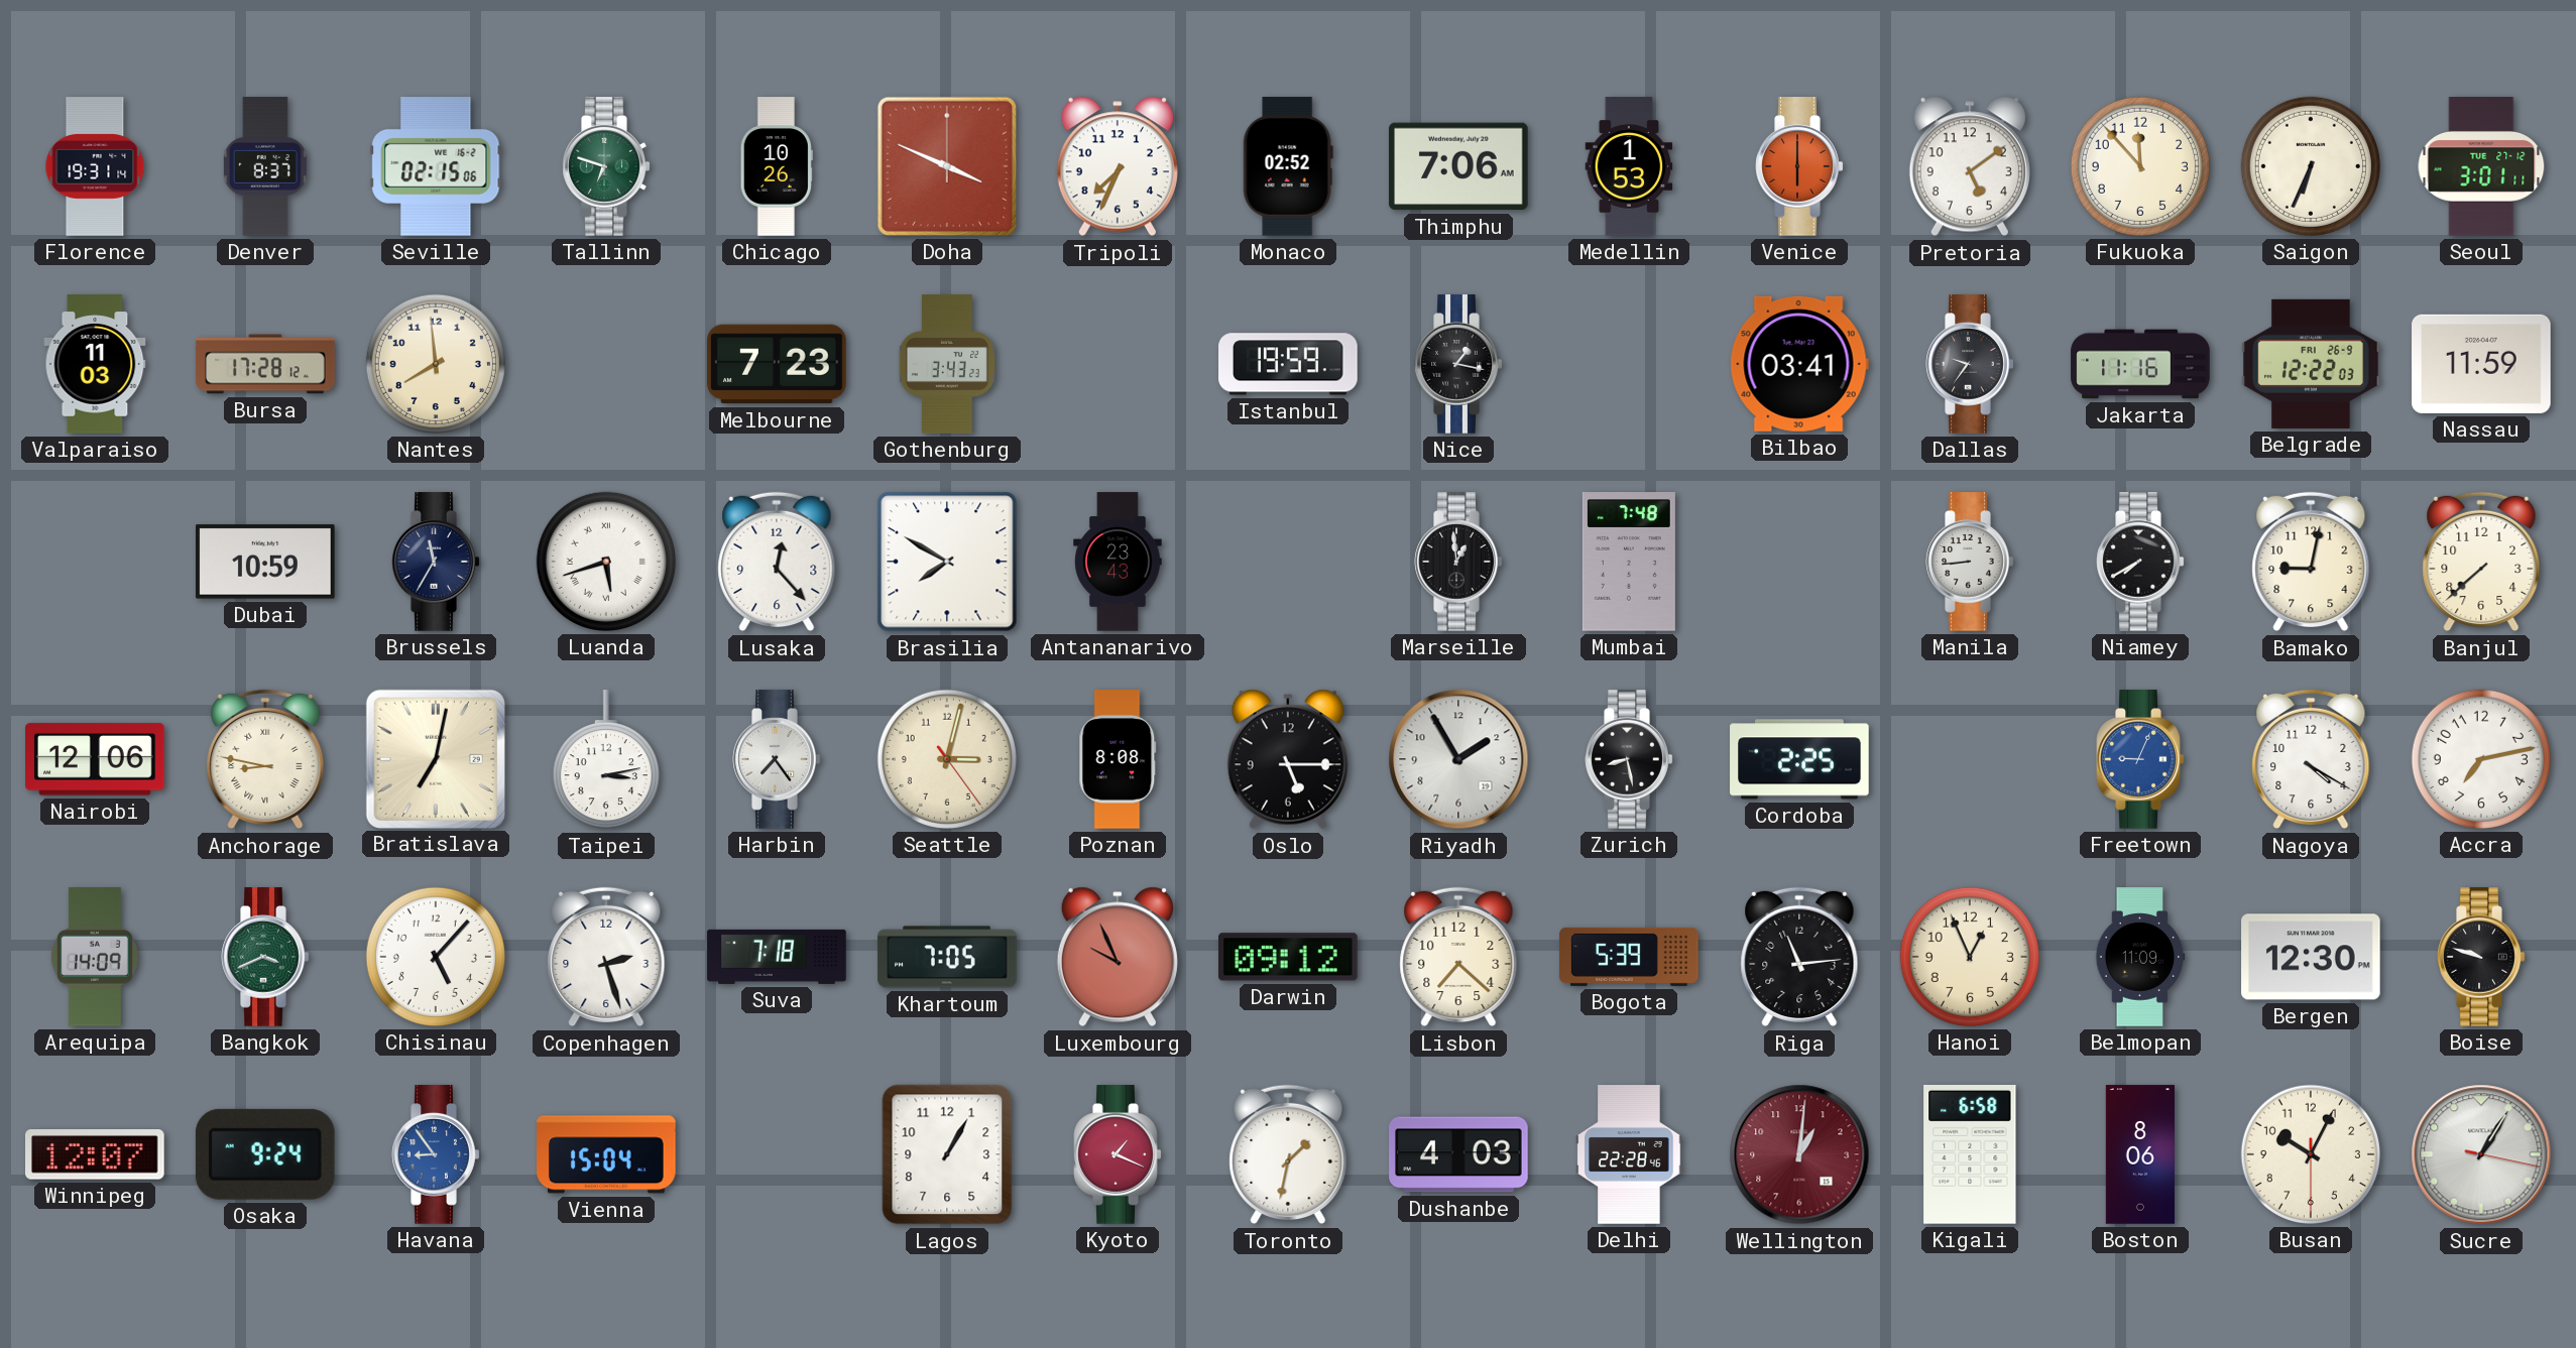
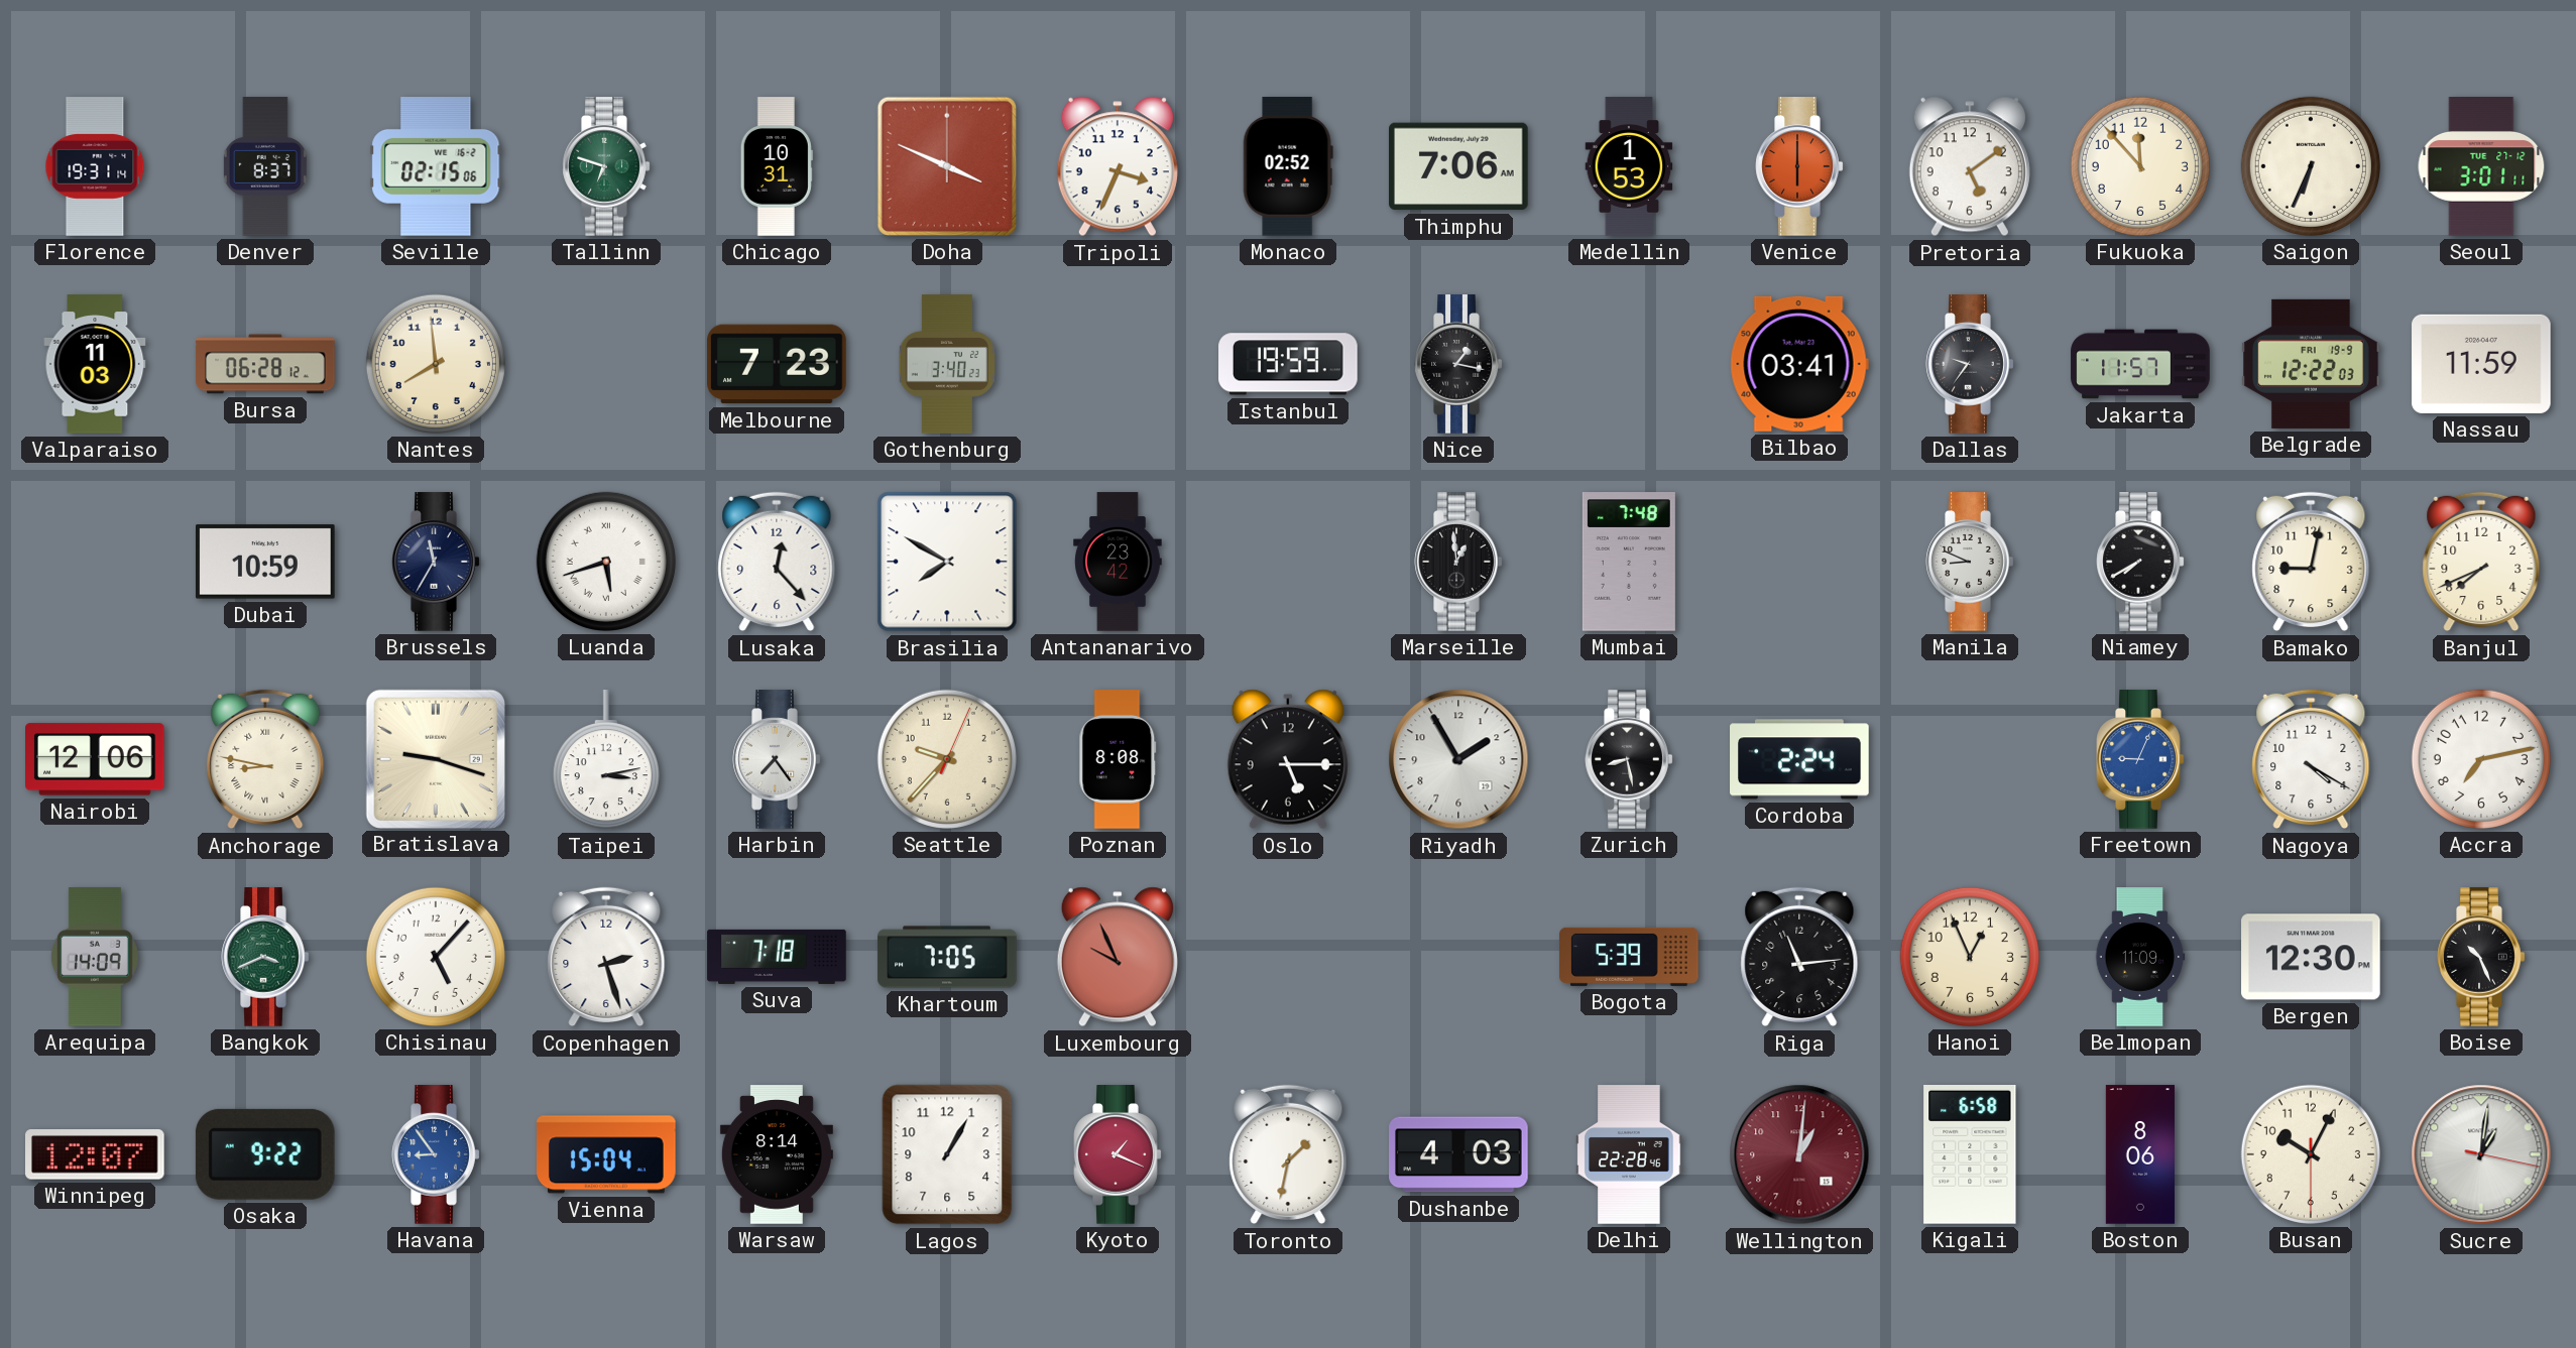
Chicago: 10:26 -> 10:31
Tripoli: 7:34 -> 3:34
Bursa: 17:28 -> 06:28
Gothenburg: 3:43 -> 3:40
Jakarta: 11:16 -> 11:57
Belgrade date: FRI 26-9 -> FRI 19-9
Antananarivo: 23:43 -> 23:42
Manila: 8:44 -> 8:49
Banjul: 7:38 -> 7:41
Bratislava: 7:02 -> 9:18
Seattle: 3:02 -> 9:37
Cordoba: 2:25 -> 2:24
Darwin: 09:12 -> none
Lisbon: 7:22 -> none
Boise: 9:48 -> 10:26
Osaka: 9:24 -> 9:22
Warsaw: none -> 8:14
Sucre: 1:05 -> 1:01
